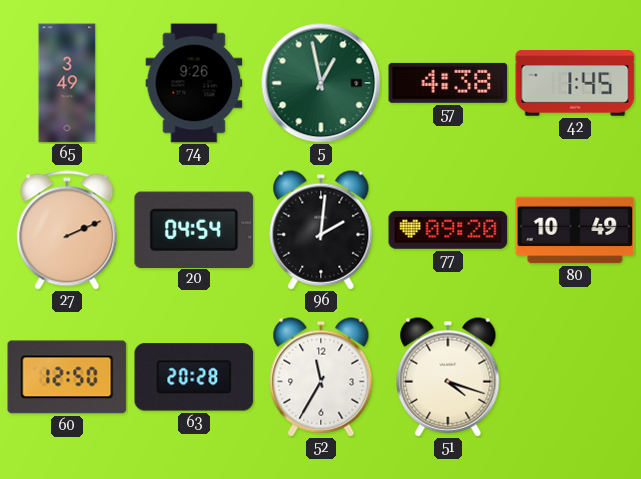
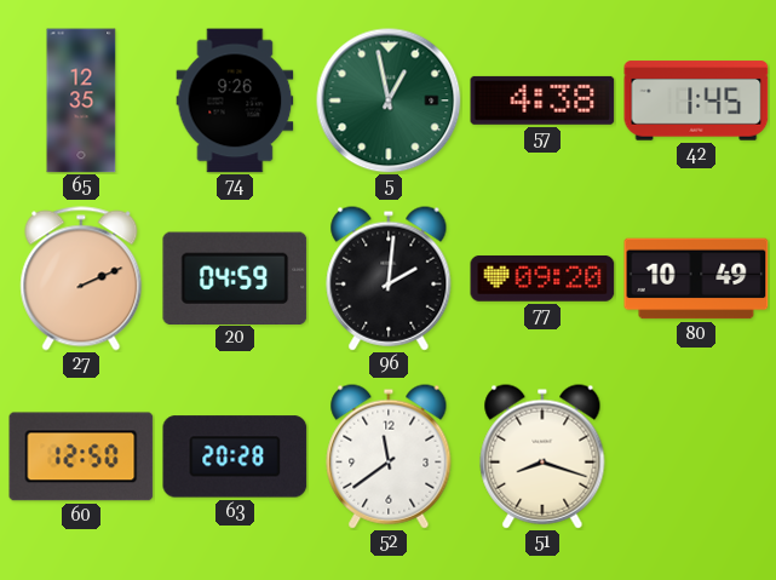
65: 3:49 -> 12:35
20: 04:54 -> 04:59
52: 11:35 -> 11:39
51: 4:18 -> 8:18
